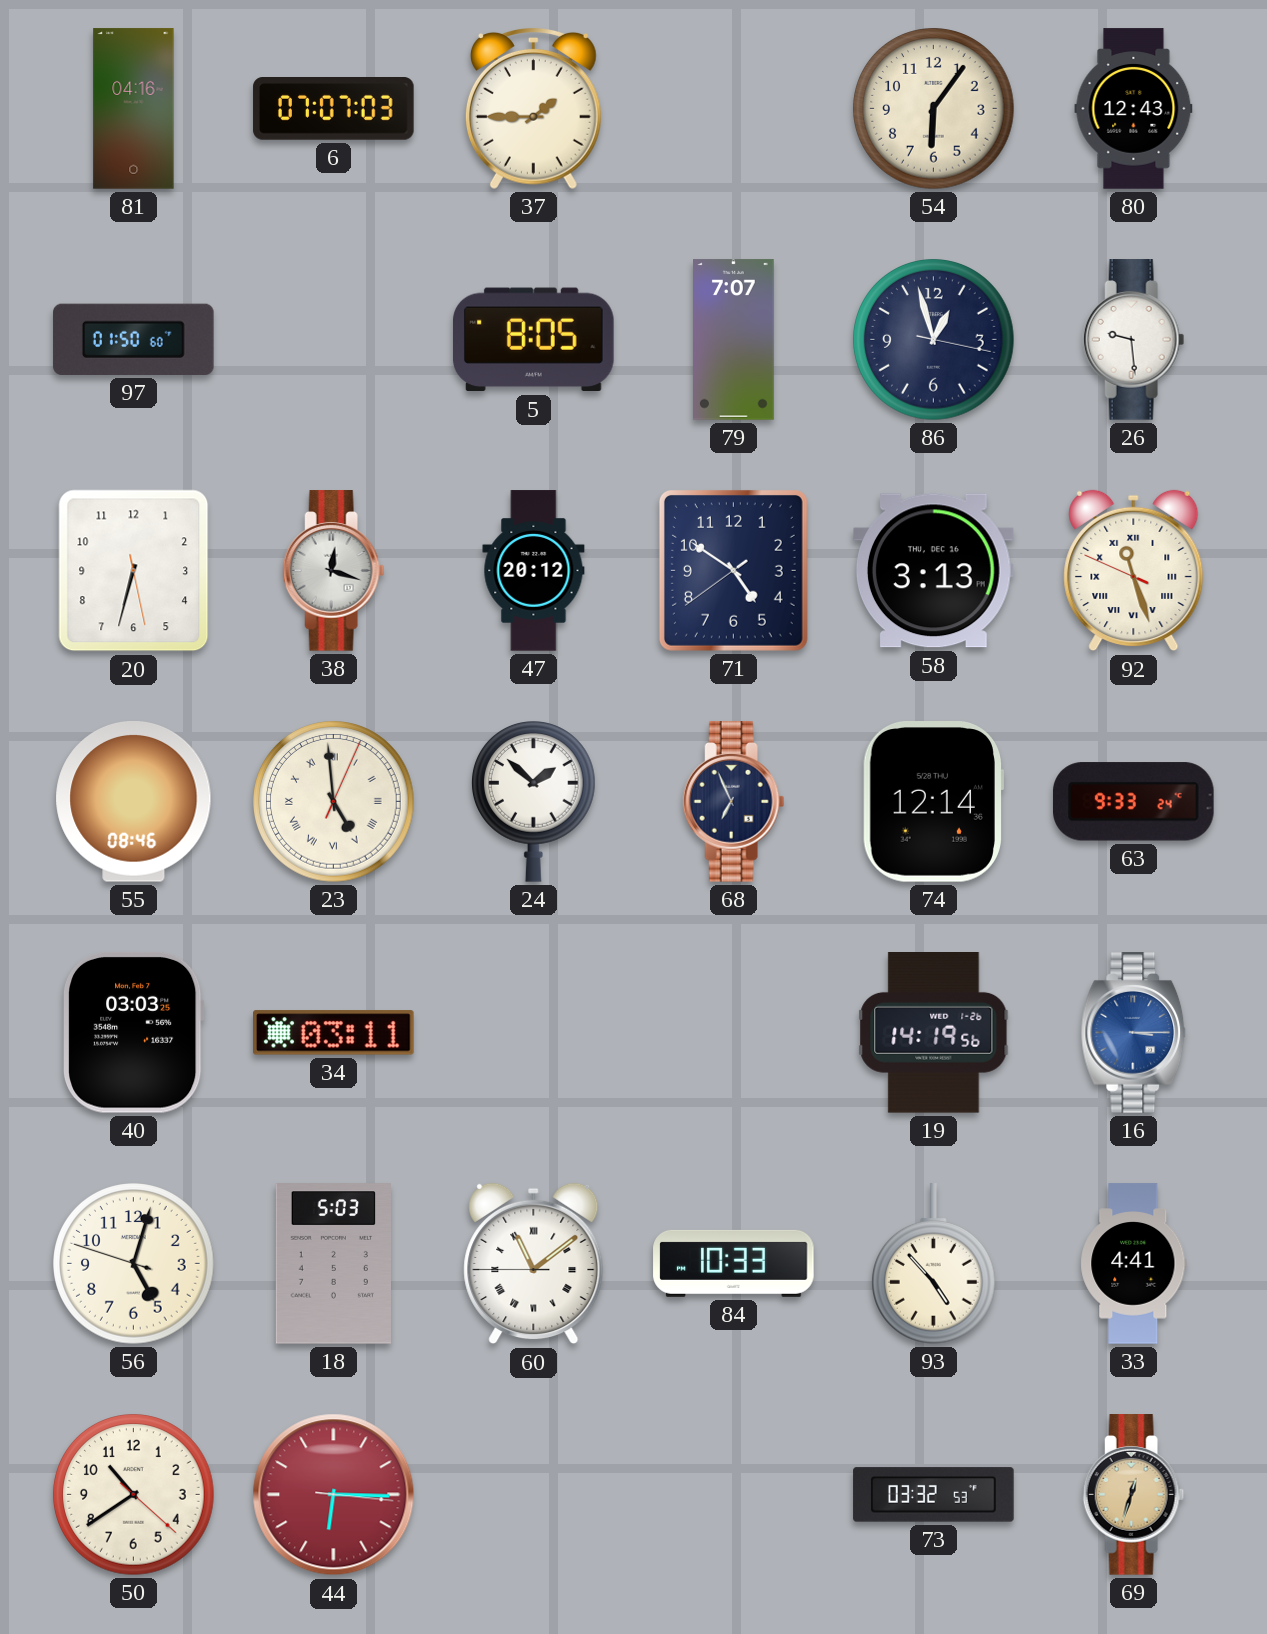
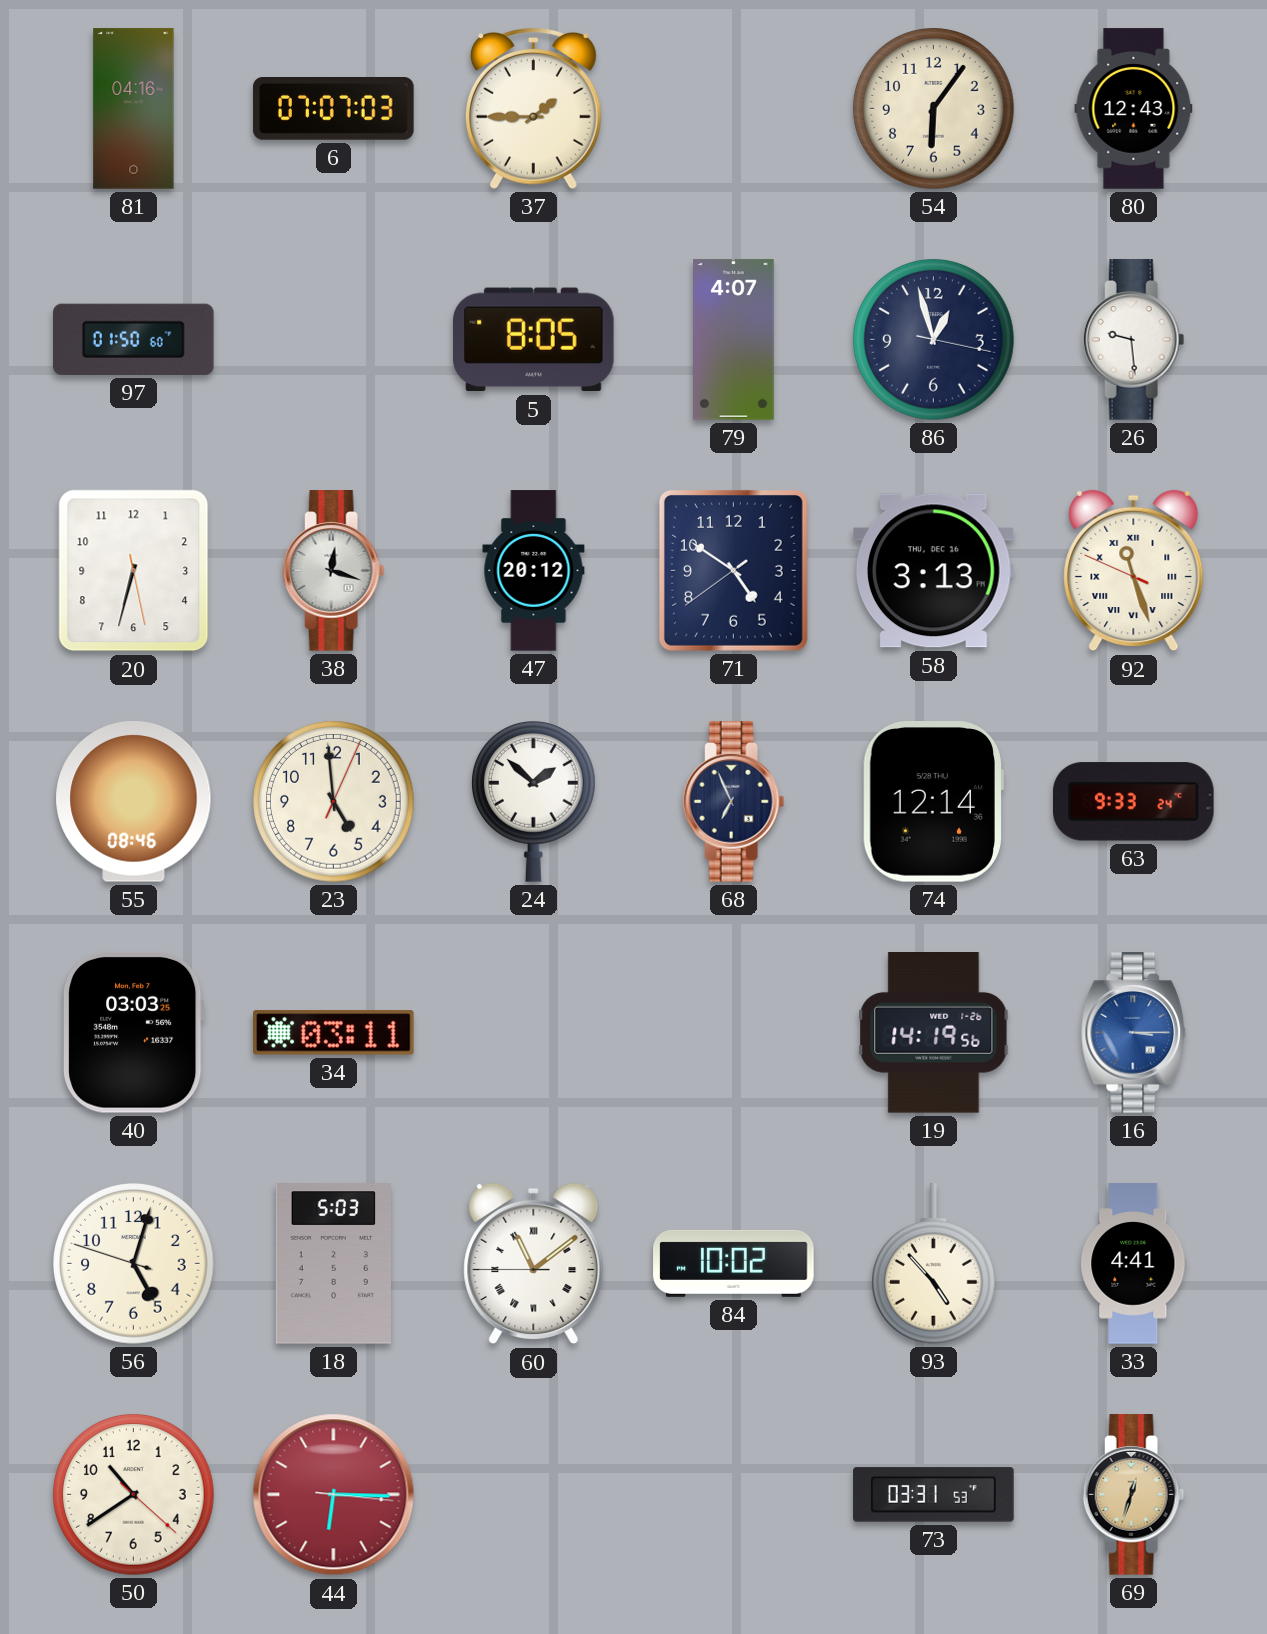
79: 7:07 -> 4:07
23 numerals: Roman -> Arabic
84: 10:33 -> 10:02
73: 03:32 -> 03:31
